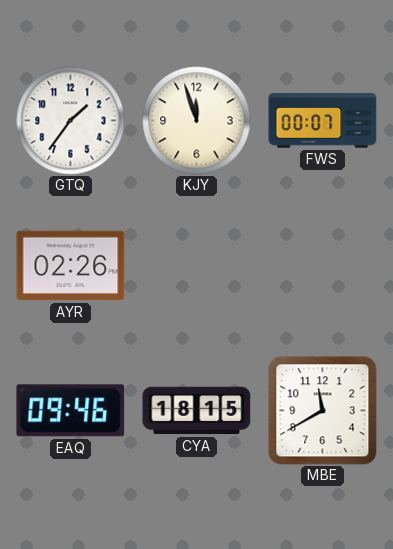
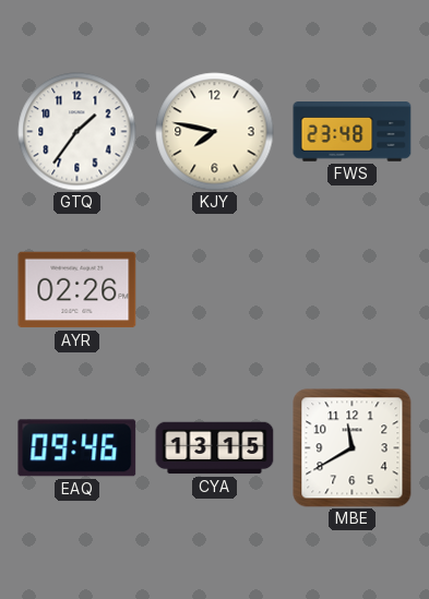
KJY: 11:57 -> 7:47
FWS: 00:07 -> 23:48
CYA: 18:15 -> 13:15
